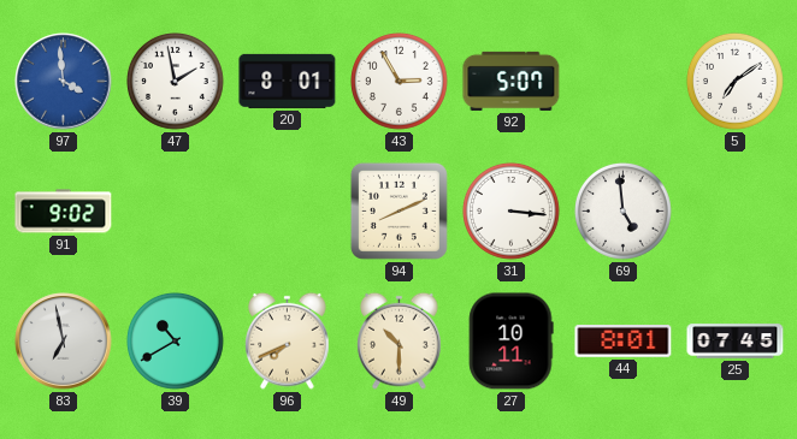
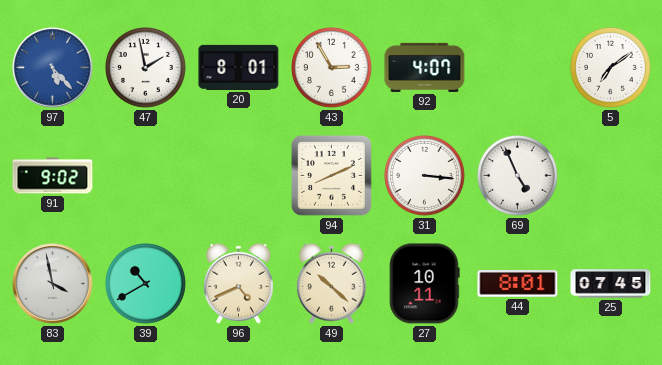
97: 3:59 -> 5:23
92: 5:07 -> 4:07
69: 4:59 -> 4:56
83: 6:58 -> 3:58
96: 7:41 -> 4:41
49: 10:30 -> 10:22
